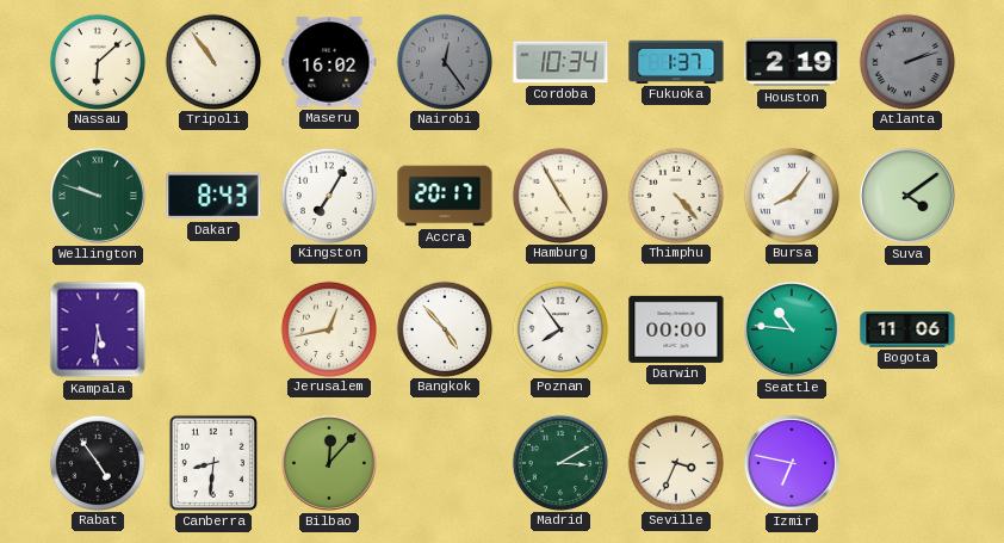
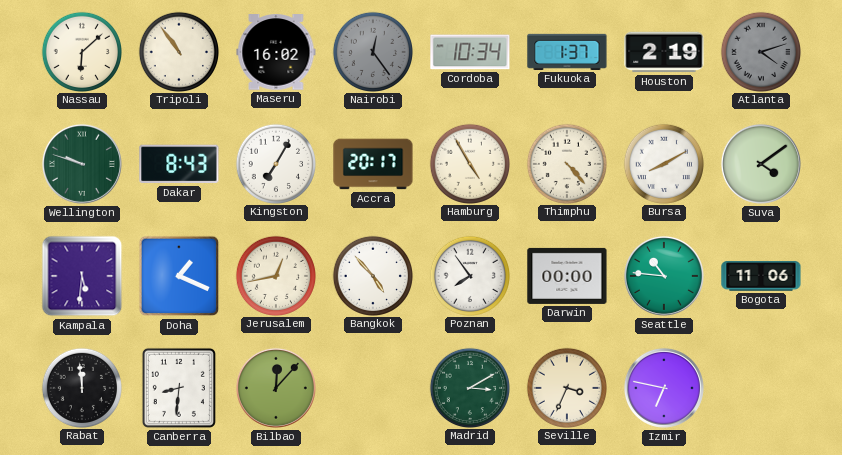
Atlanta: 2:12 -> 4:12
Bursa: 8:06 -> 8:10
Doha: none -> 1:19
Rabat: 4:54 -> 11:59
